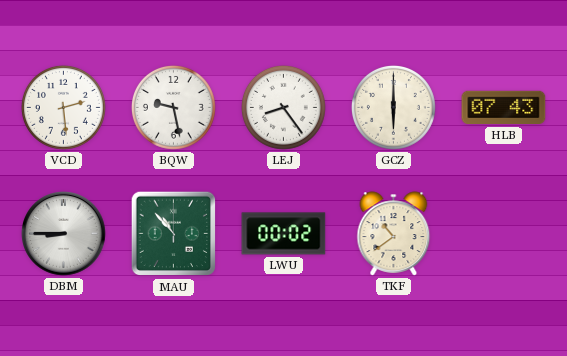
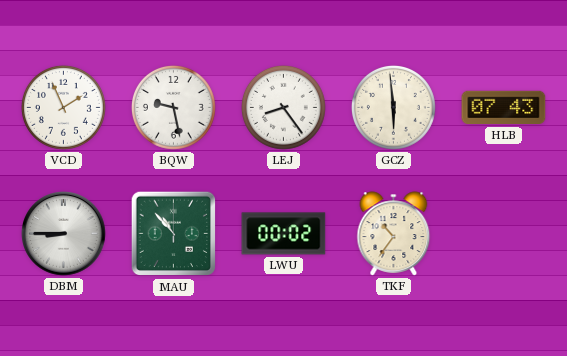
VCD: 2:29 -> 1:56
GCZ: 6:00 -> 5:59
TKF: 10:39 -> 10:36
